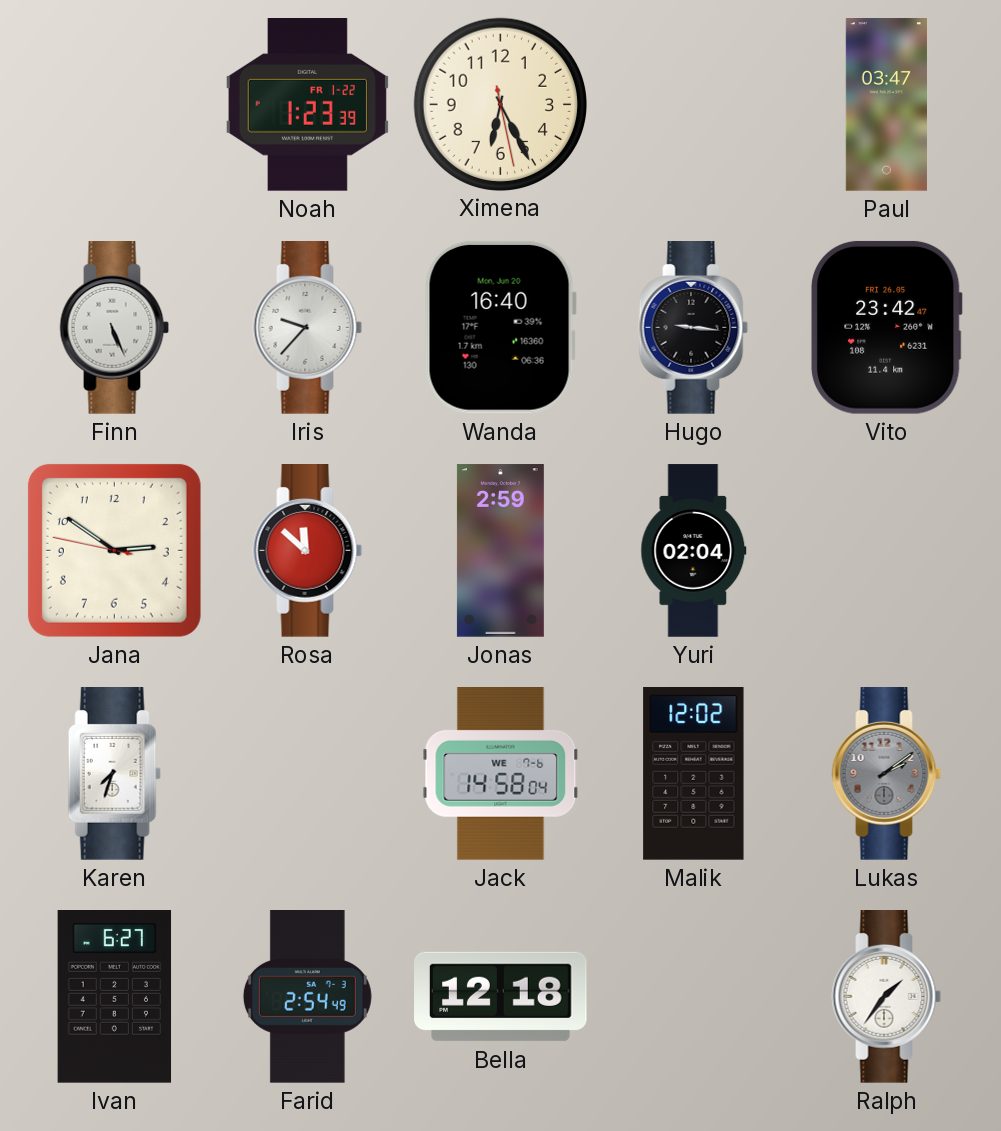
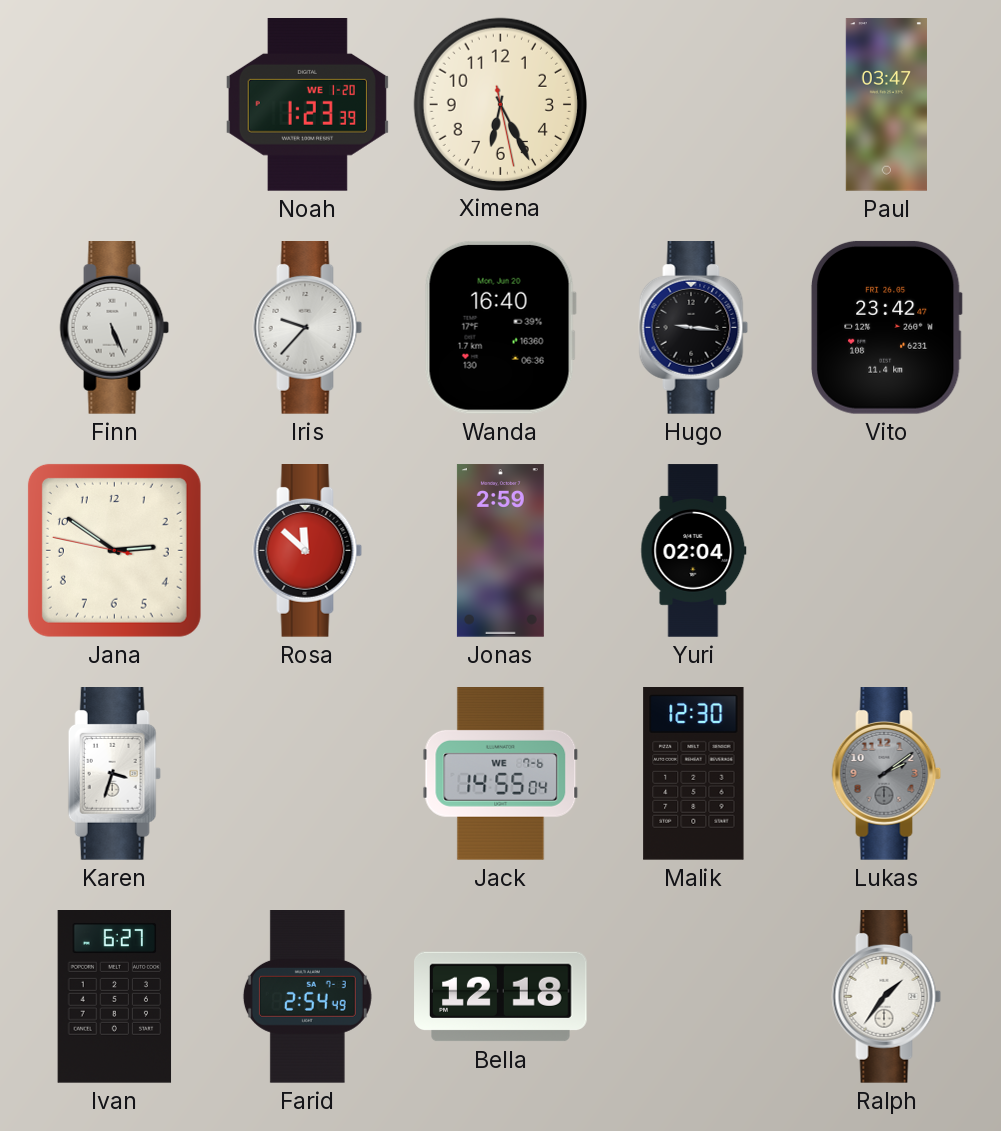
Noah date: FR 1-22 -> WE 1-20
Karen: 7:33 -> 3:33
Jack: 14:58 -> 14:55
Malik: 12:02 -> 12:30
